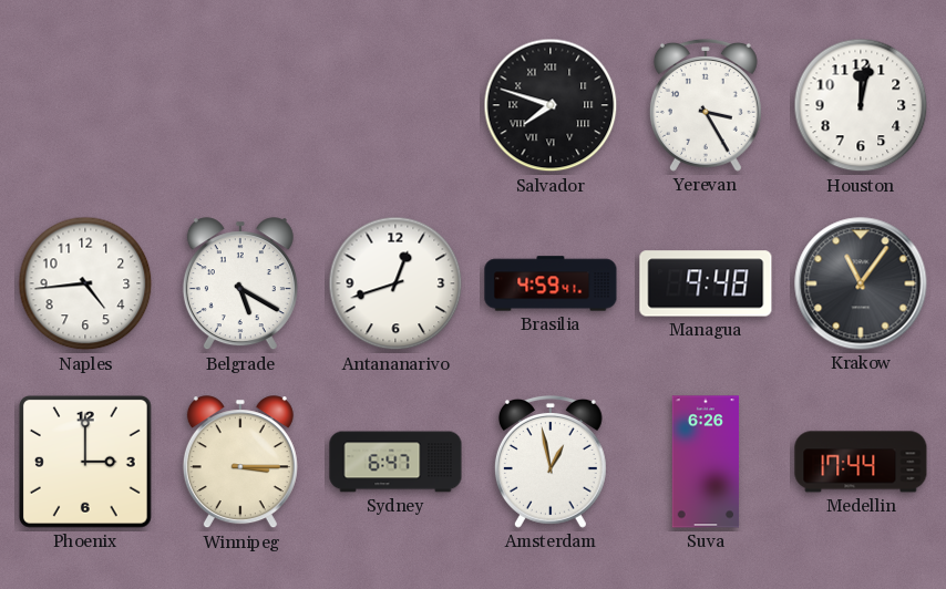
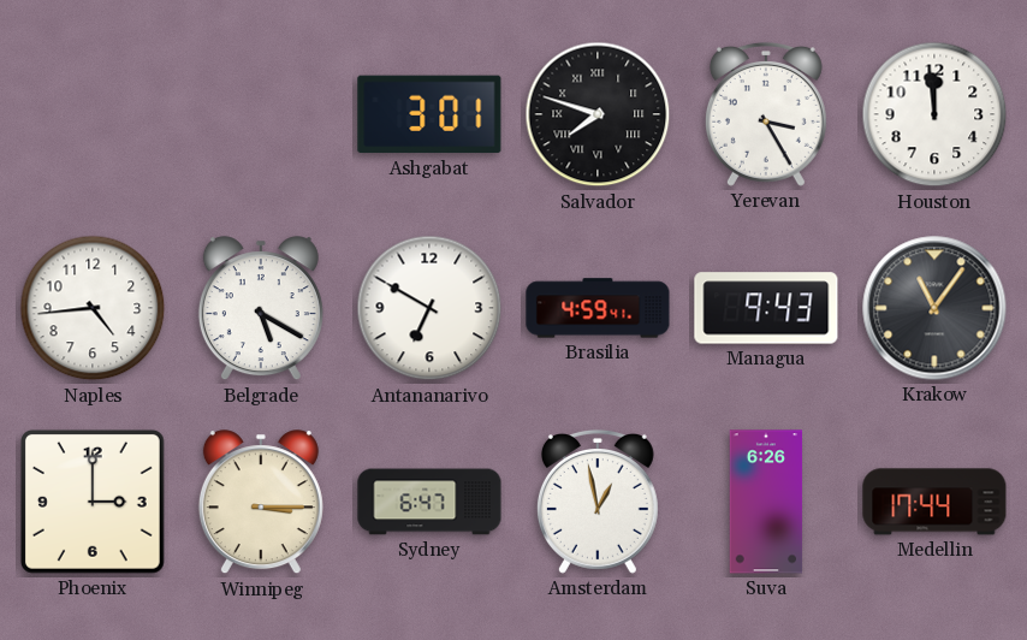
Ashgabat: none -> 3:01
Houston: 12:02 -> 11:59
Antananarivo: 12:42 -> 6:50
Managua: 9:48 -> 9:43
